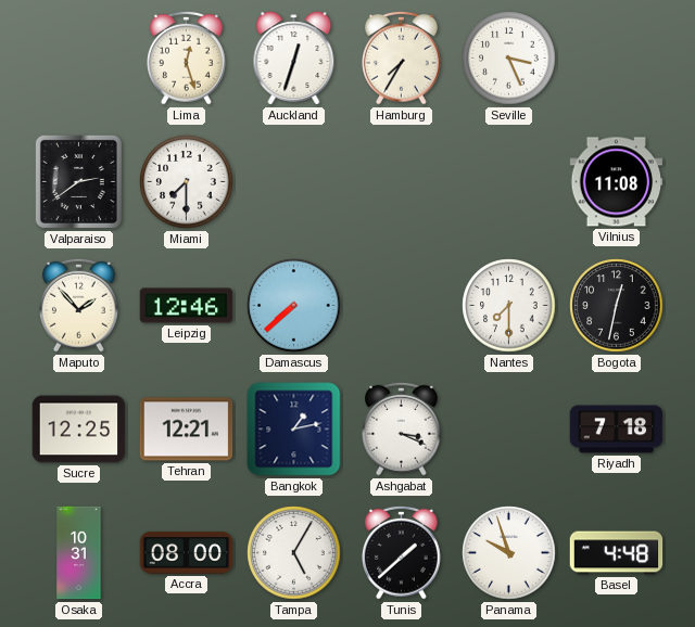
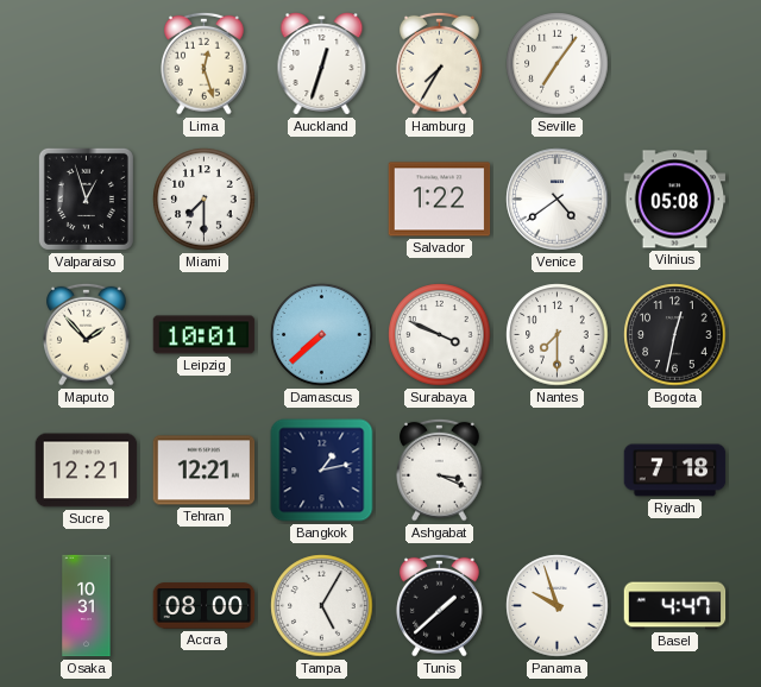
Seville: 3:26 -> 7:06
Valparaiso: 2:39 -> 12:57
Salvador: none -> 1:22
Venice: none -> 4:39
Vilnius: 11:08 -> 05:08
Leipzig: 12:46 -> 10:01
Surabaya: none -> 3:49
Sucre: 12:25 -> 12:21
Basel: 4:48 -> 4:47
